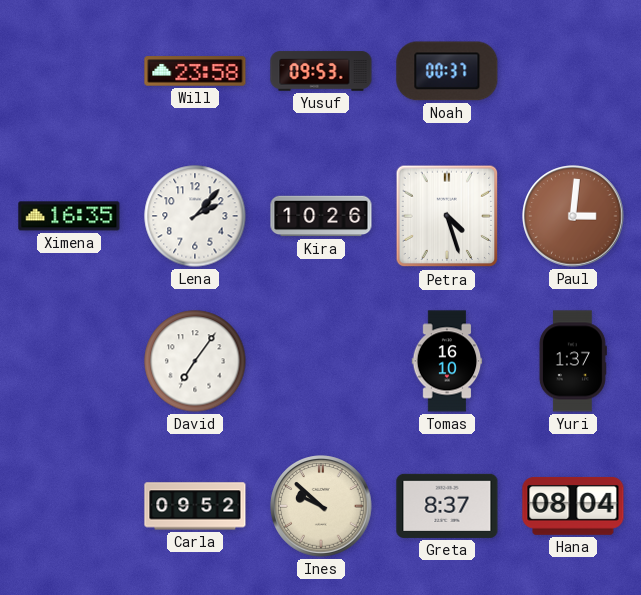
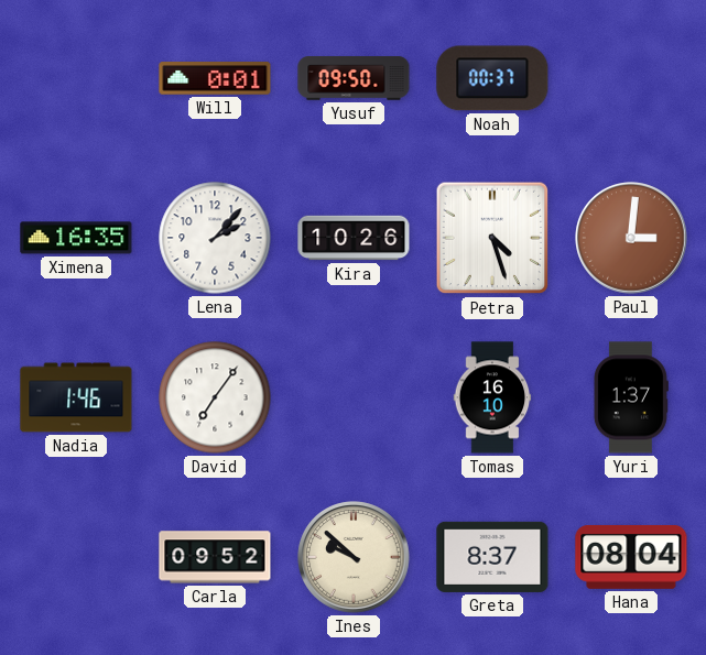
Will: 23:58 -> 0:01
Yusuf: 09:53 -> 09:50
Nadia: none -> 1:46
